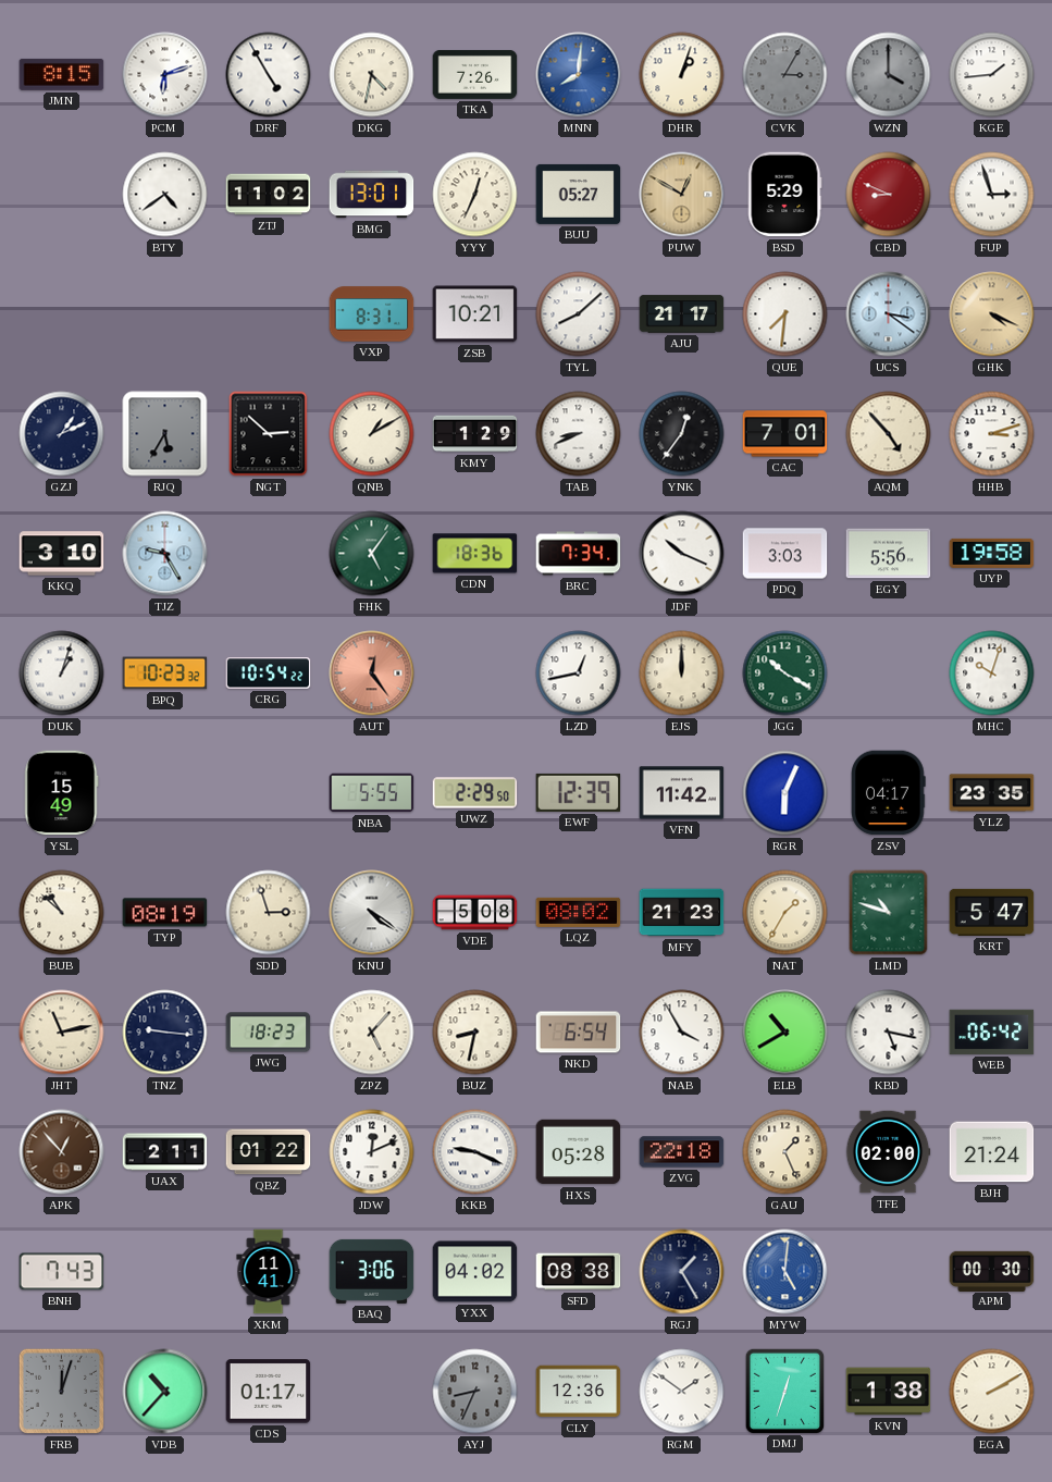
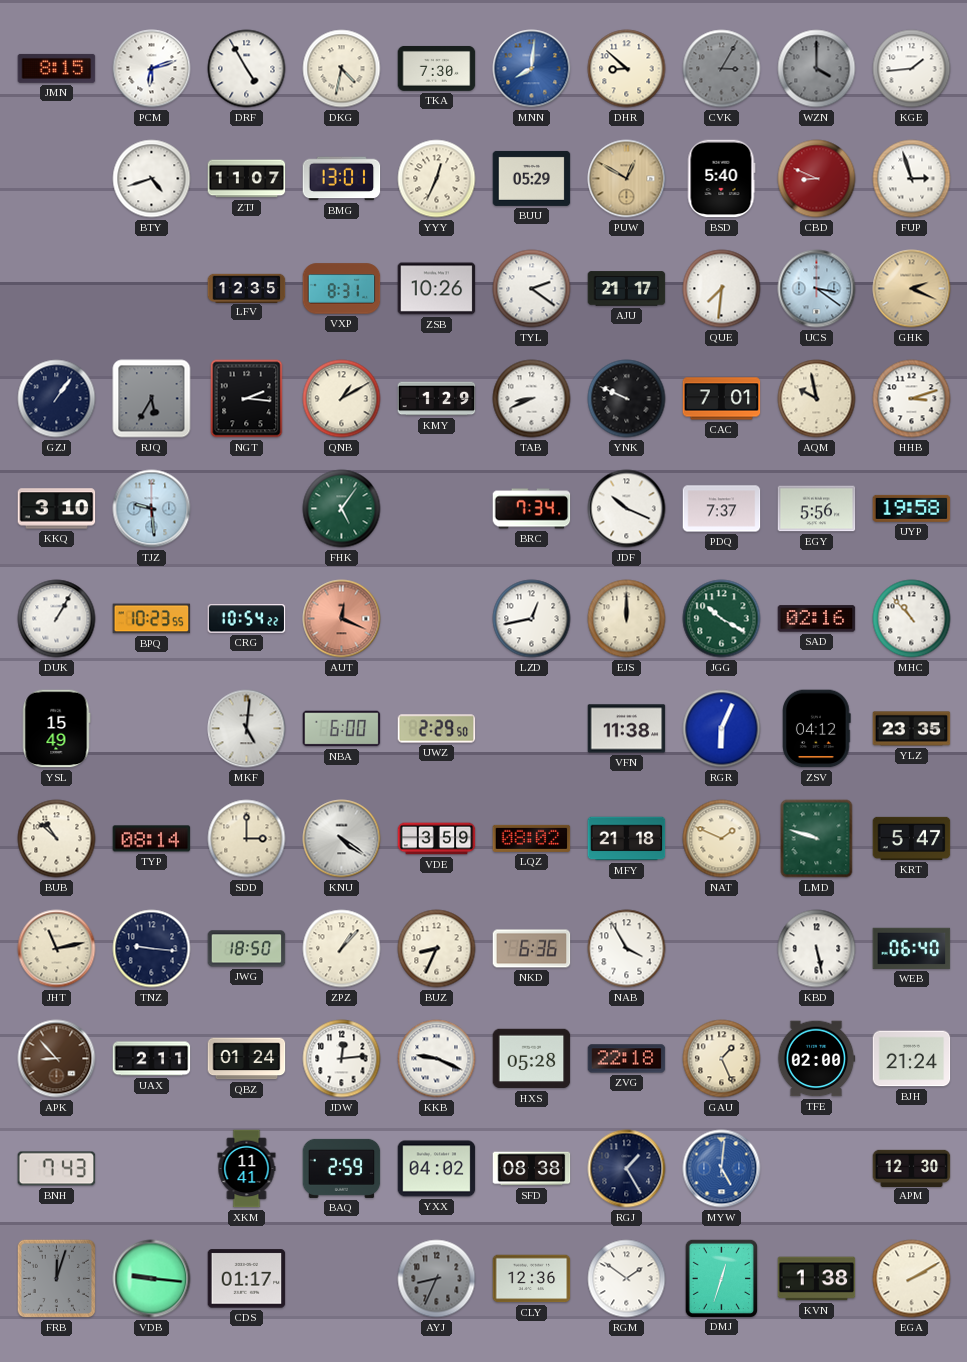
TKA: 7:26 -> 7:30
DHR: 1:03 -> 8:52
BTY: 4:39 -> 4:42
ZTJ: 11:02 -> 11:07
BUU: 05:27 -> 05:29
BSD: 5:29 -> 5:40
LFV: none -> 12:35
ZSB: 10:21 -> 10:26
TYL: 8:08 -> 2:21
GHK: 4:19 -> 2:19
GZJ: 1:11 -> 1:06
NGT: 2:52 -> 2:16
YNK: 12:36 -> 9:49
AQM: 4:53 -> 9:58
TJZ: 9:25 -> 9:29
CDN: 18:36 -> none
PDQ: 3:03 -> 7:37
DUK: 1:03 -> 1:05
BPQ: 10:23:32 -> 10:23:55
AUT: 12:24 -> 12:19
SAD: none -> 02:16
MHC: 10:03 -> 10:53
MKF: none -> 5:01
NBA: 5:55 -> 6:00
EWF: 12:39 -> none
VFN: 11:42 -> 11:38
ZSV: 04:17 -> 04:12
TYP: 08:19 -> 08:14
SDD: 2:57 -> 3:00
VDE: 5:08 -> 3:59
MFY: 21:23 -> 21:18
NAT: 1:35 -> 1:49
LMD: 10:48 -> 9:48
JWG: 18:23 -> 18:50
ZPZ: 5:07 -> 1:07
BUZ: 8:32 -> 8:34
NKD: 6:54 -> 6:36
ELB: 10:40 -> none
KBD: 5:17 -> 5:28
WEB: 06:42 -> 06:40
APK: 12:53 -> 8:53
QBZ: 01:22 -> 01:24
JDW: 12:11 -> 12:14
BAQ: 3:06 -> 2:59
APM: 00:30 -> 12:30
VDB: 10:37 -> 9:16
